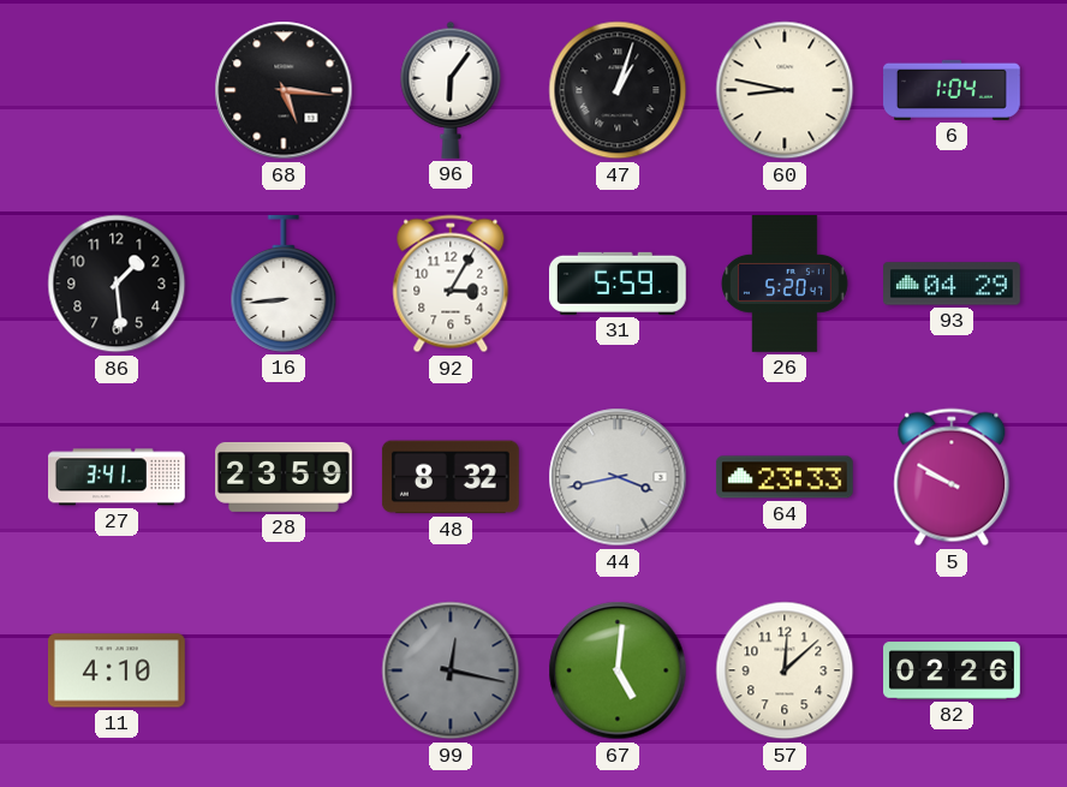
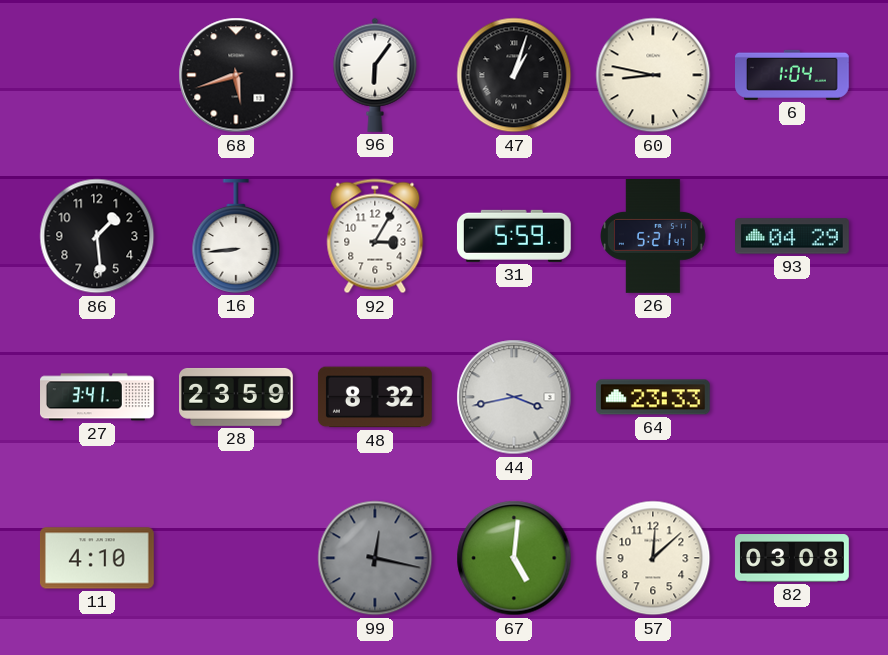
68: 5:16 -> 5:42
26: 5:20 -> 5:21
5: 9:50 -> none
82: 02:26 -> 03:08
